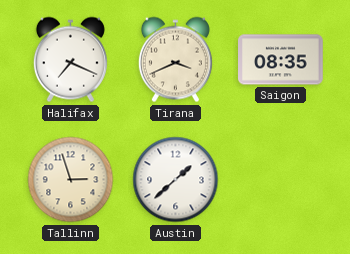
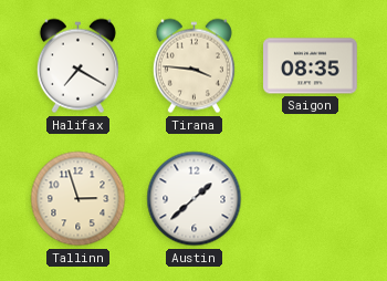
Halifax: 7:19 -> 7:20
Tirana: 3:41 -> 3:46
